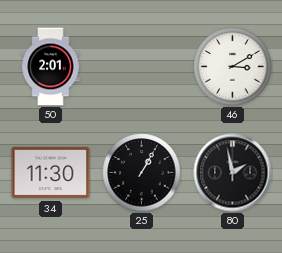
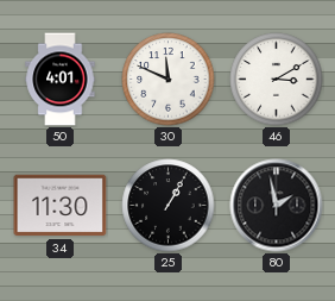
50: 2:01 -> 4:01
30: none -> 11:49
